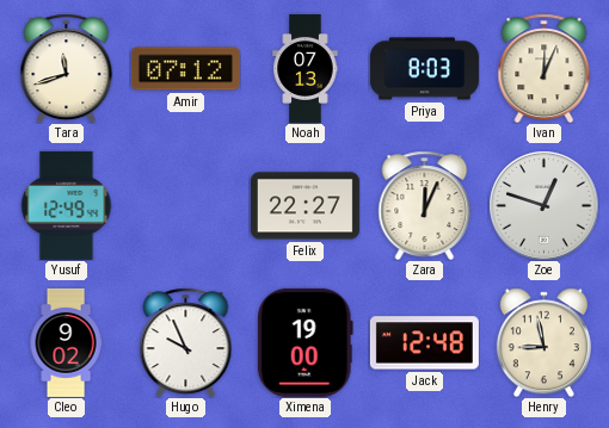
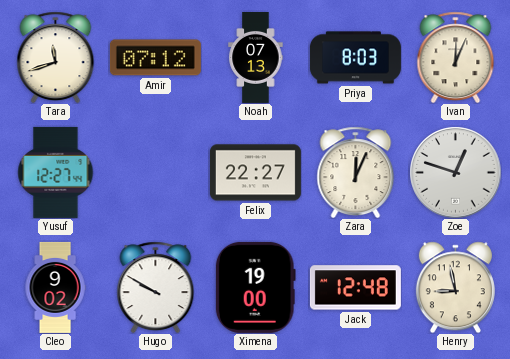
Yusuf: 12:49 -> 12:27
Hugo: 9:56 -> 9:50
